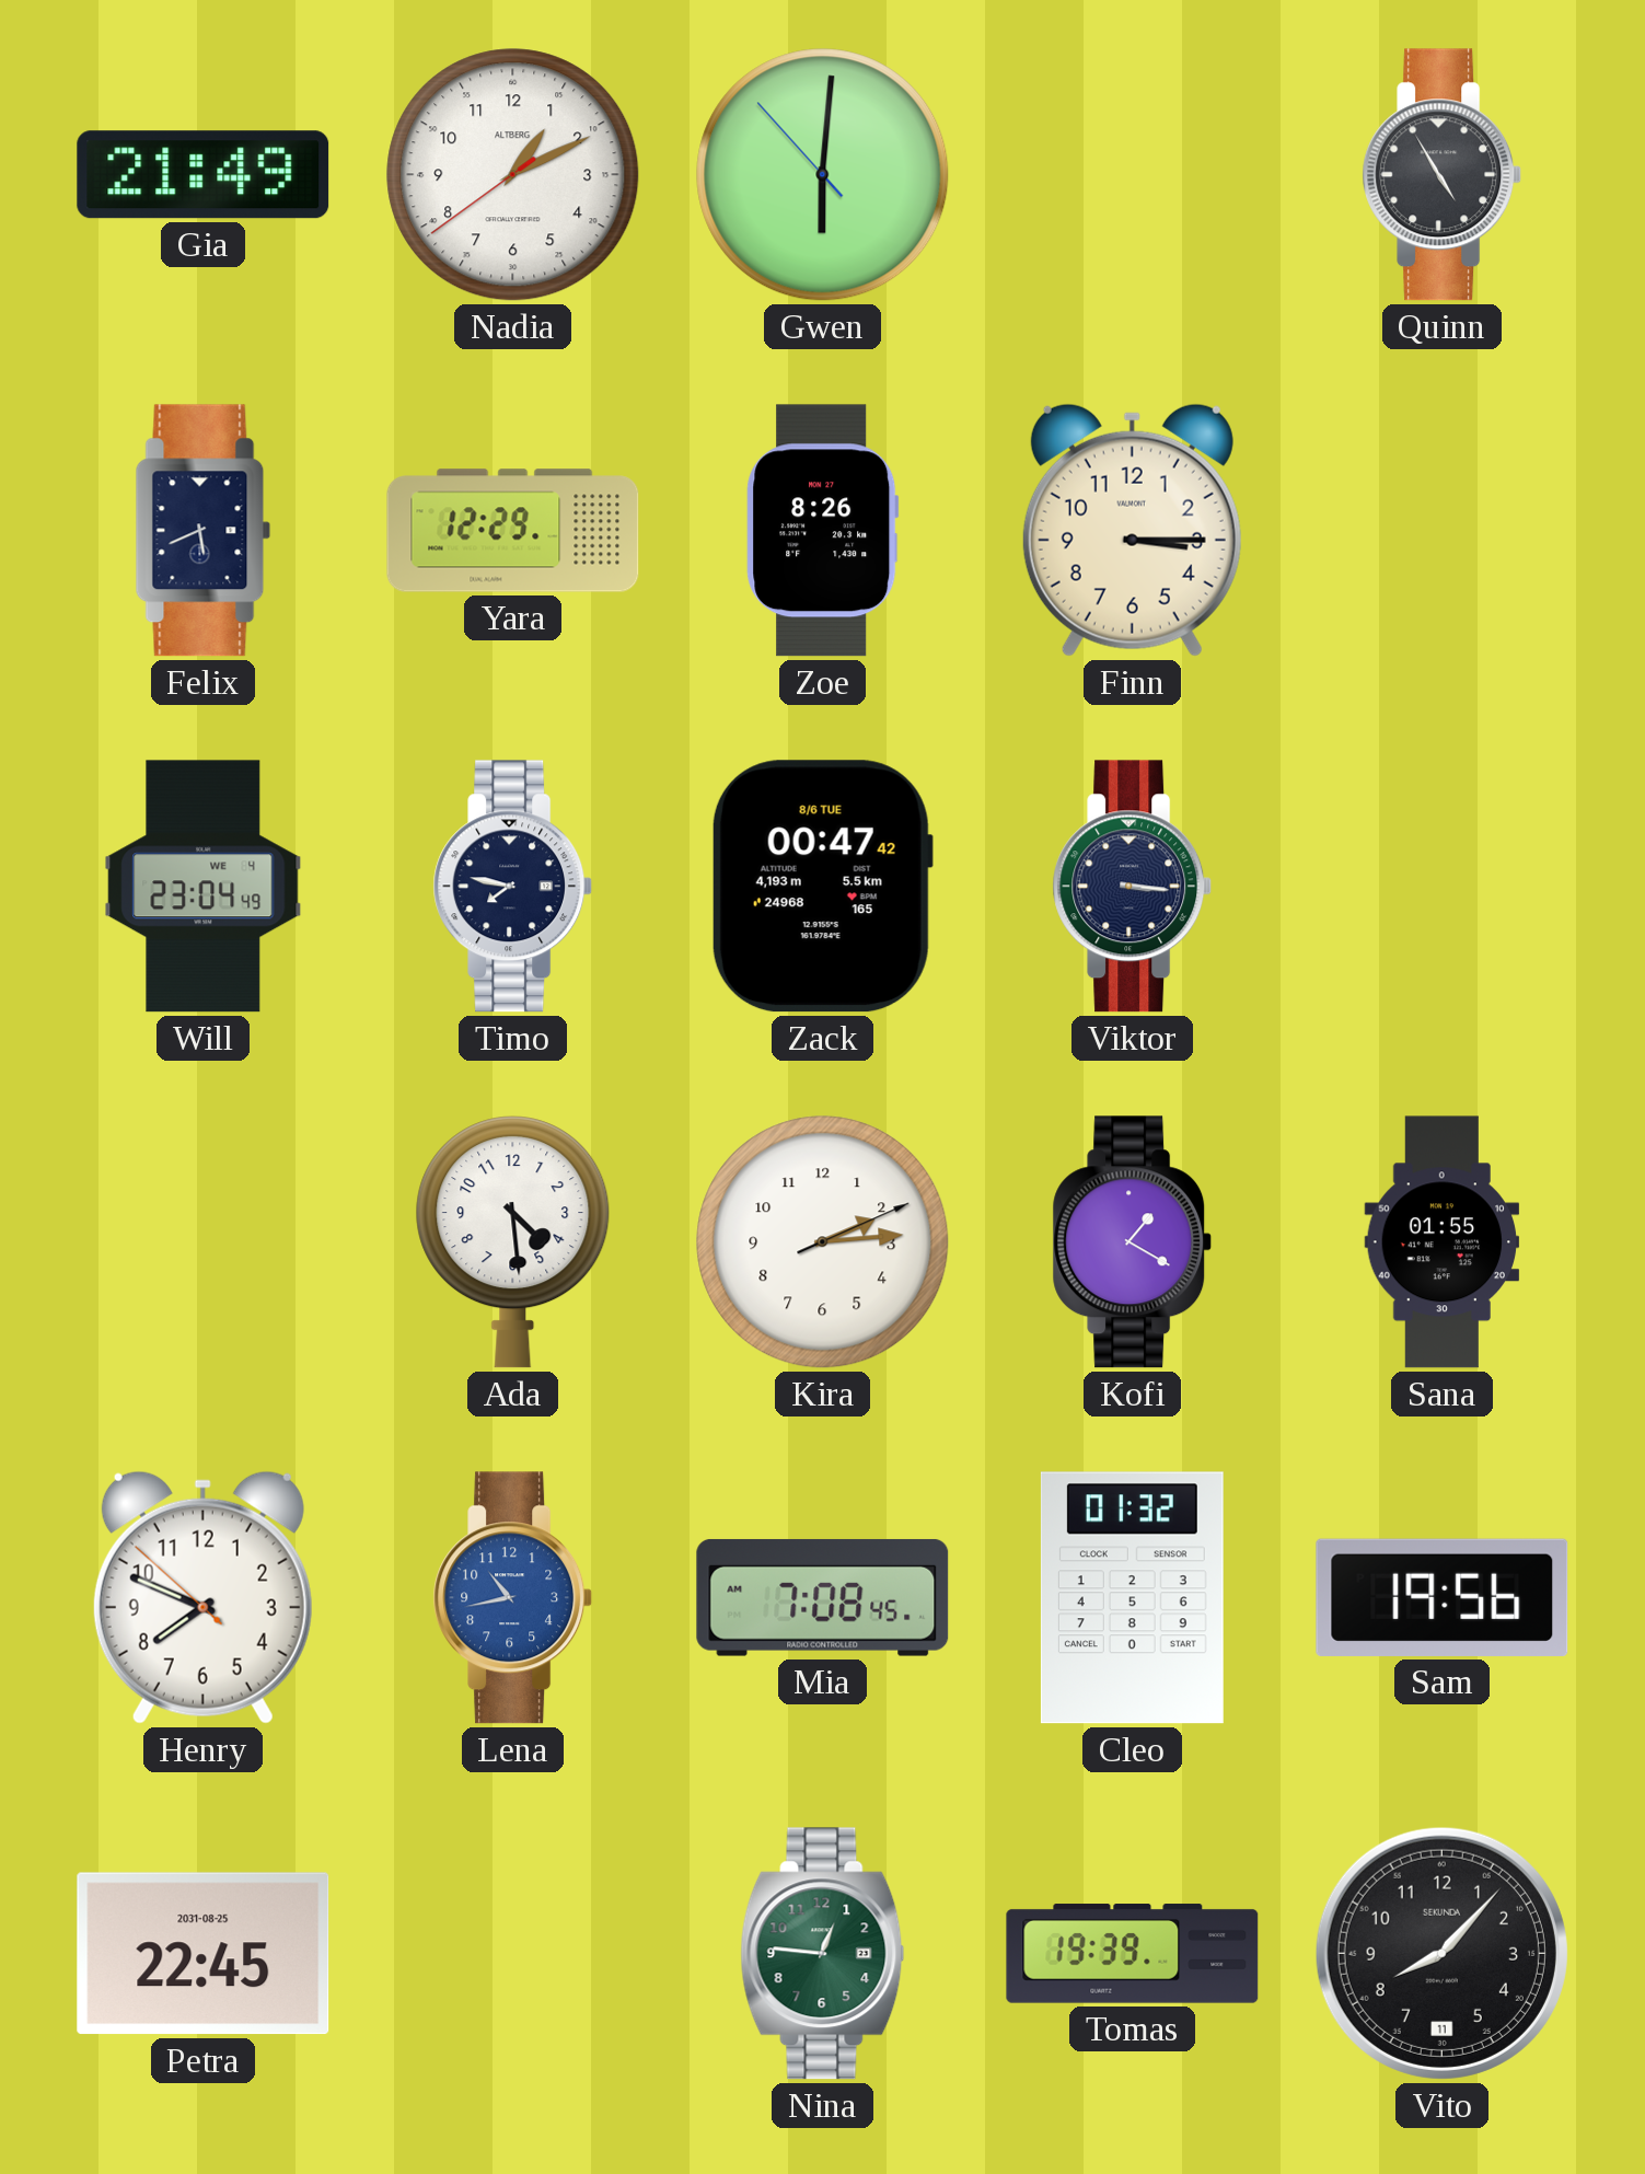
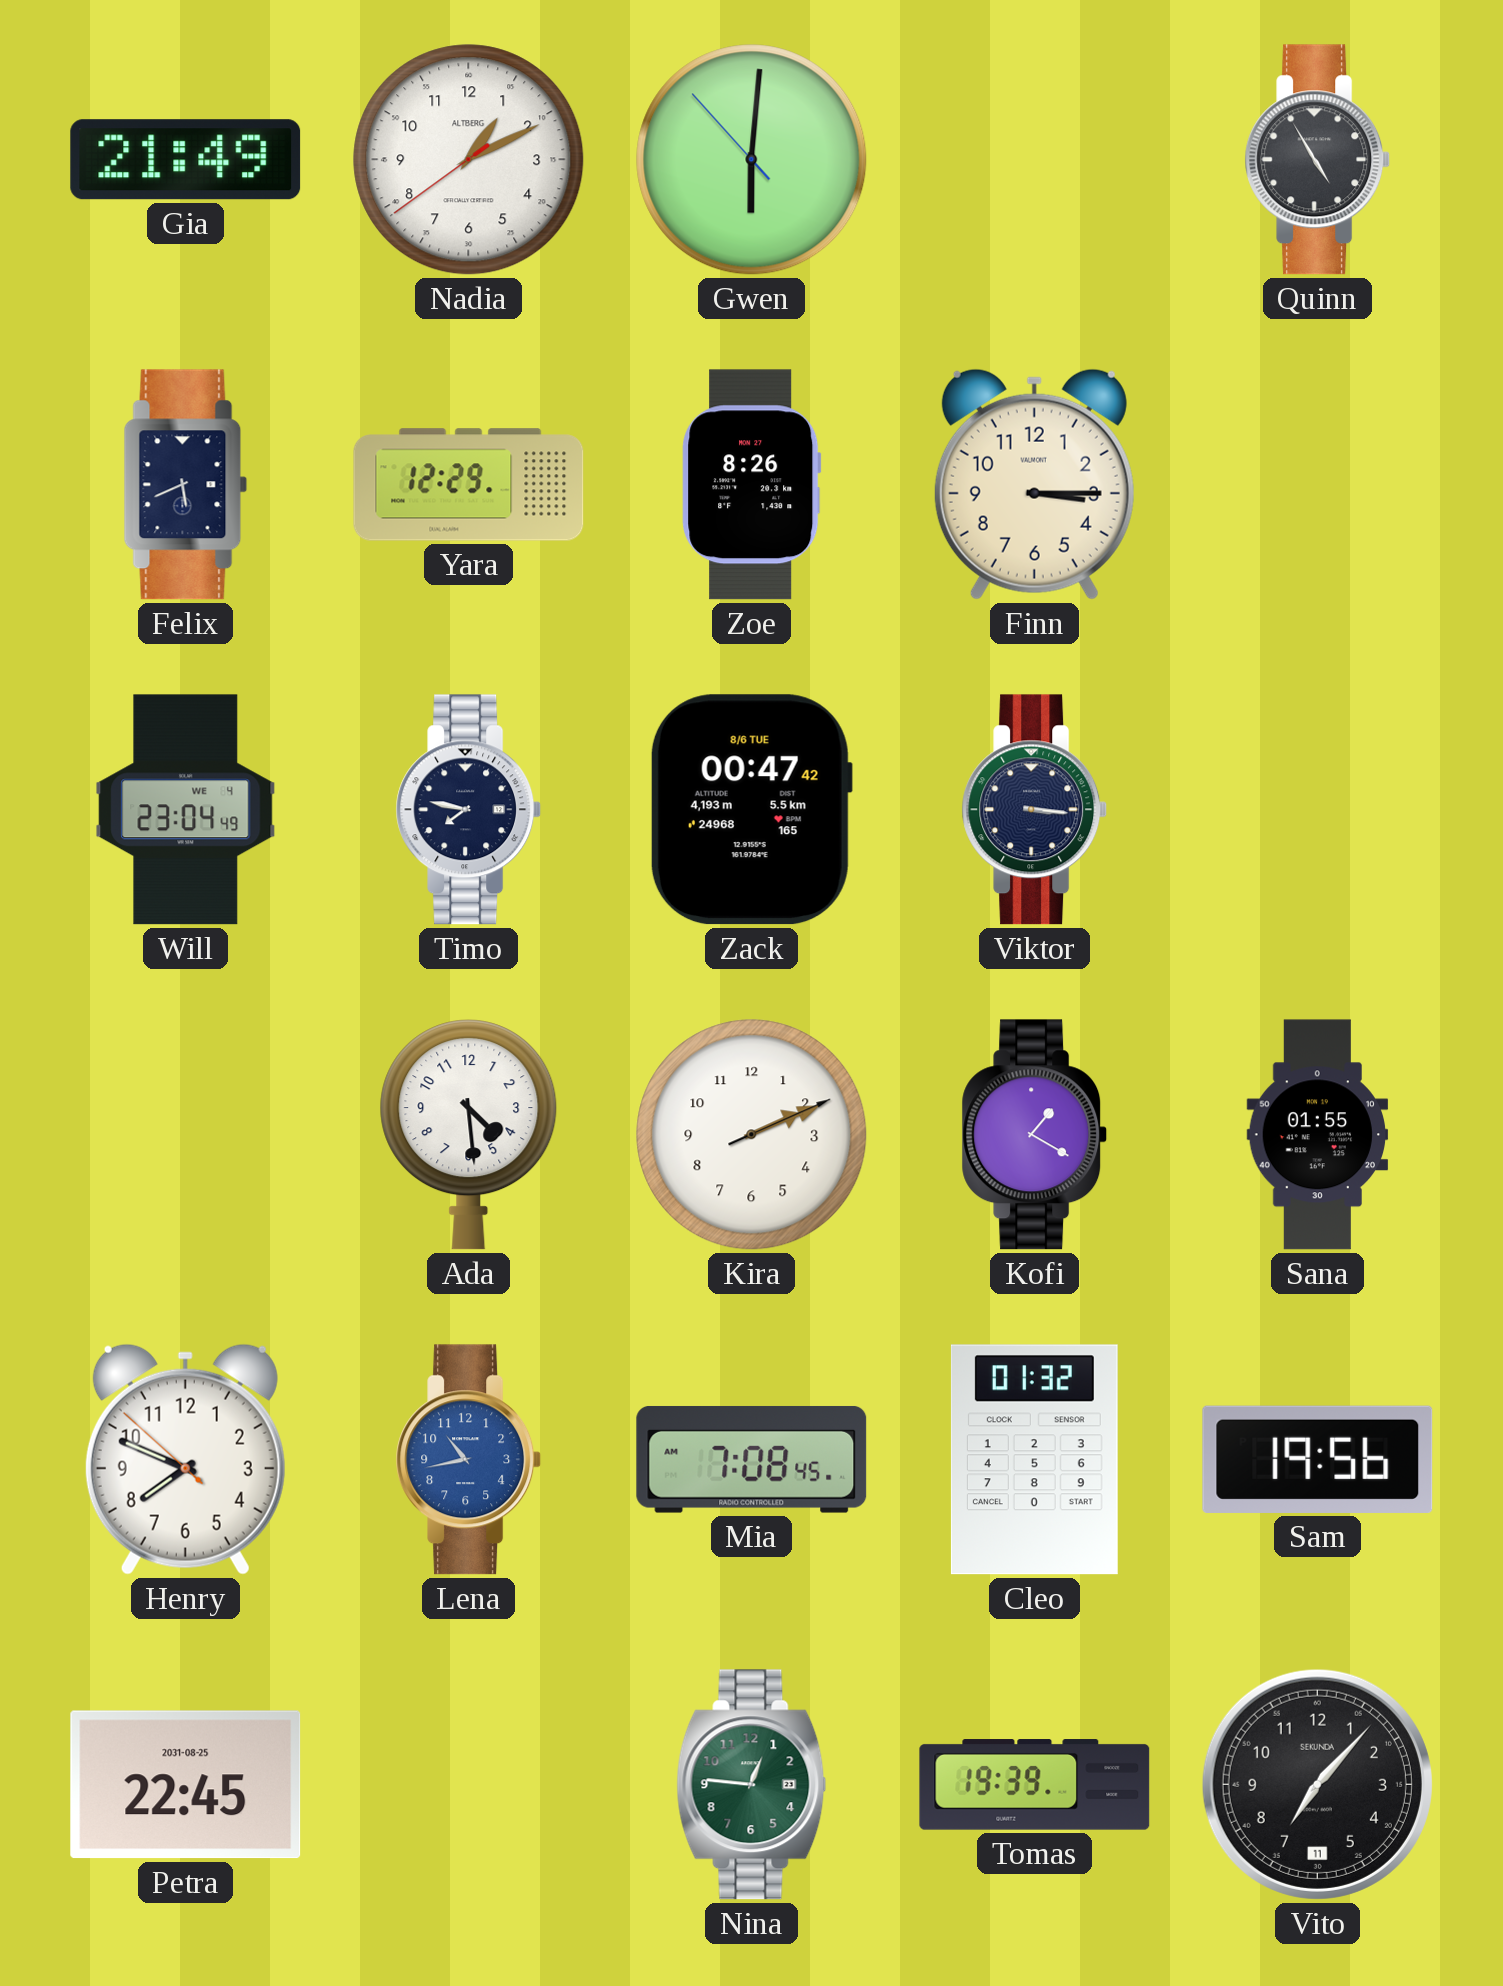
Kira: 2:14 -> 2:11
Vito: 8:07 -> 7:07
